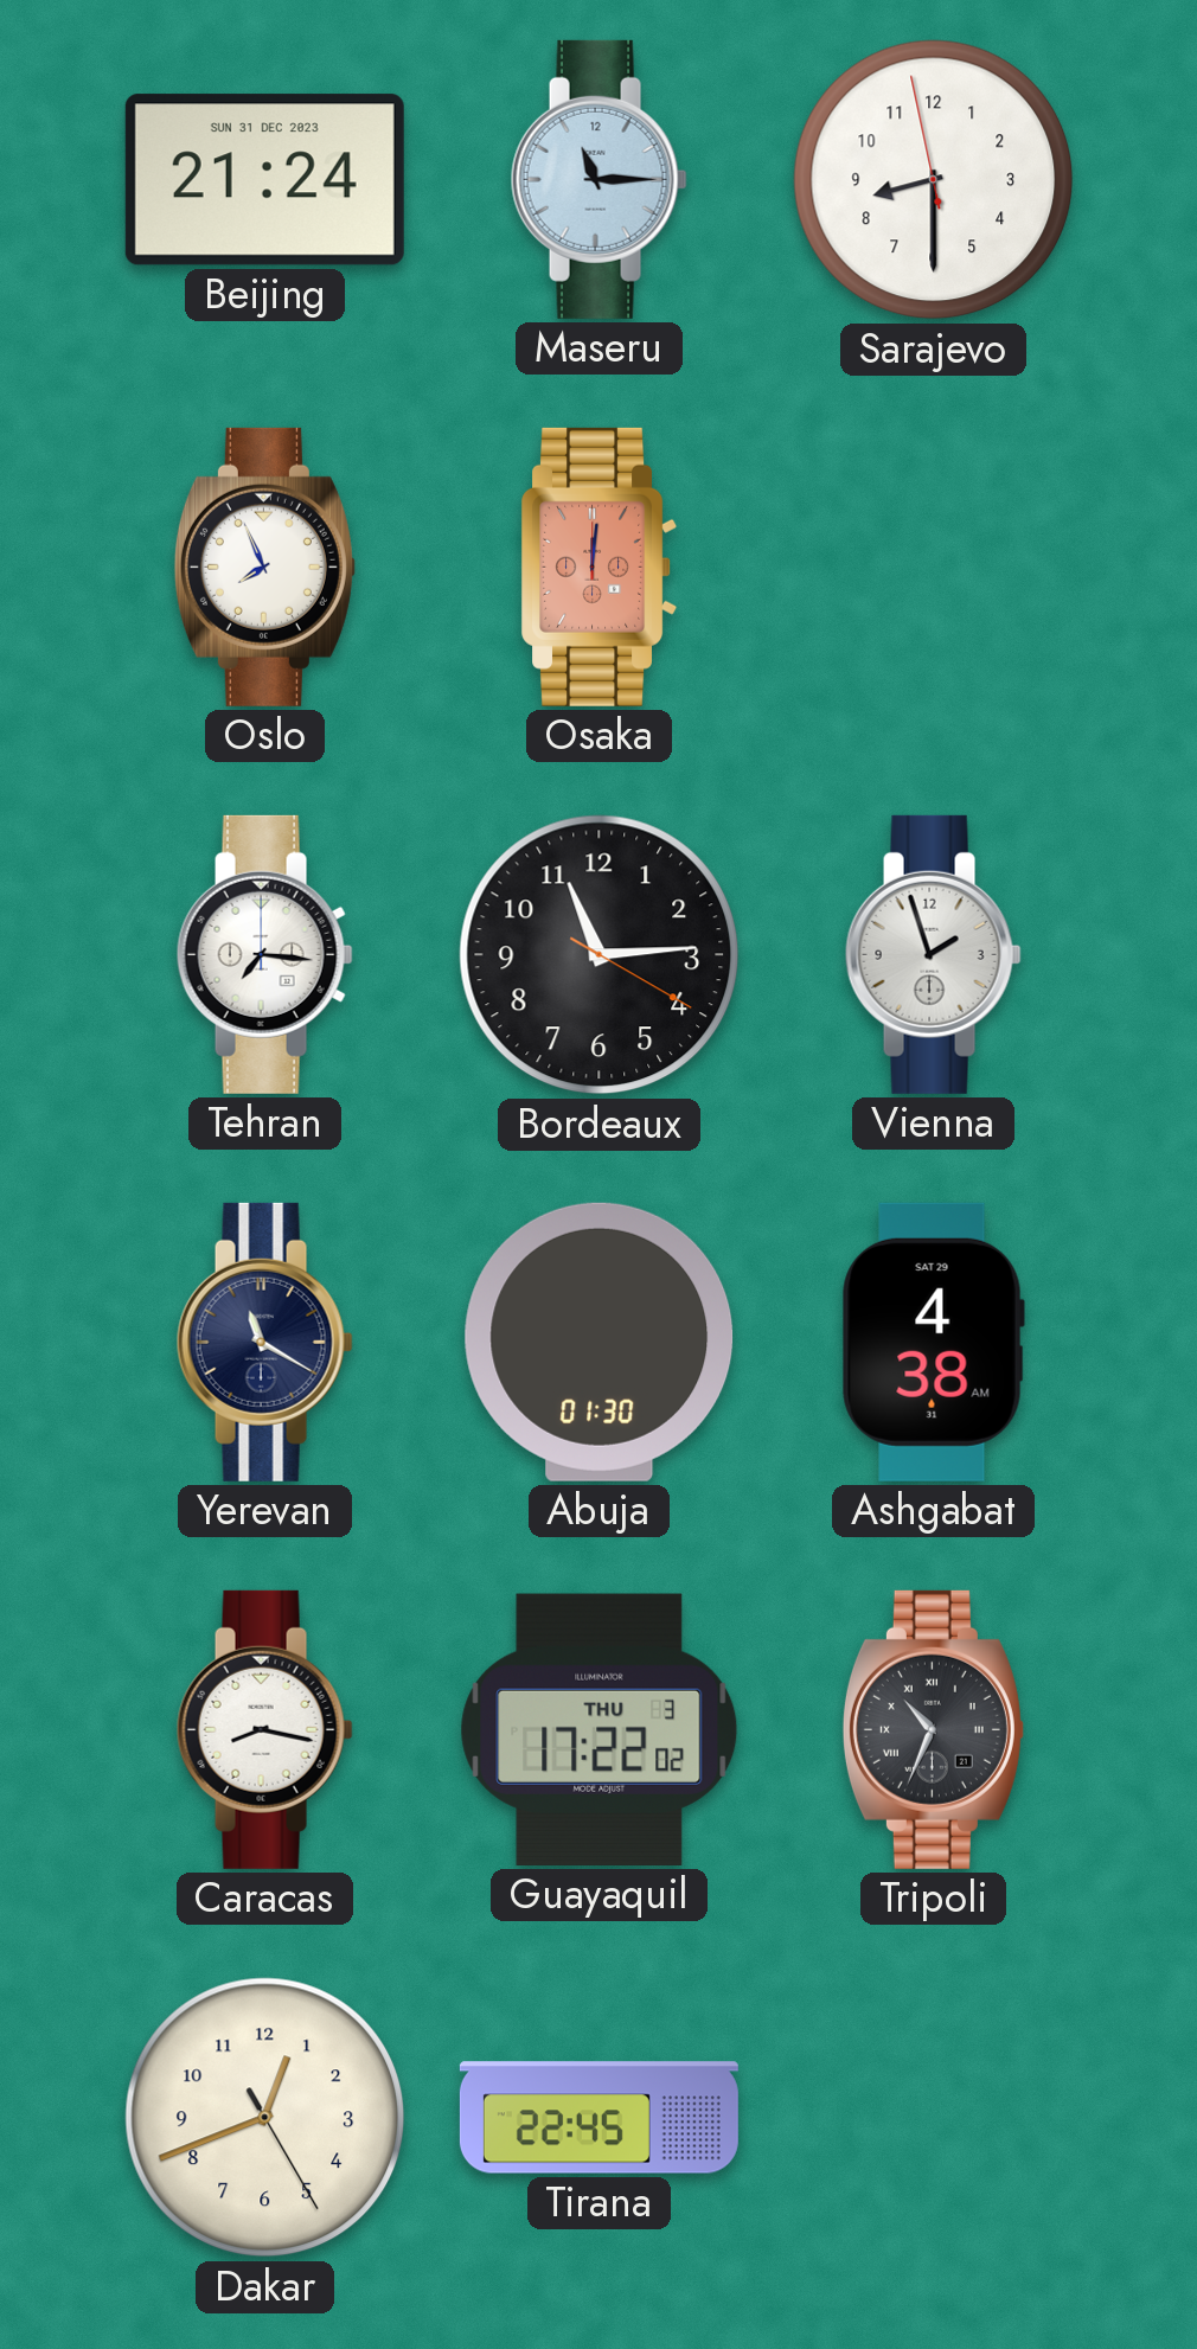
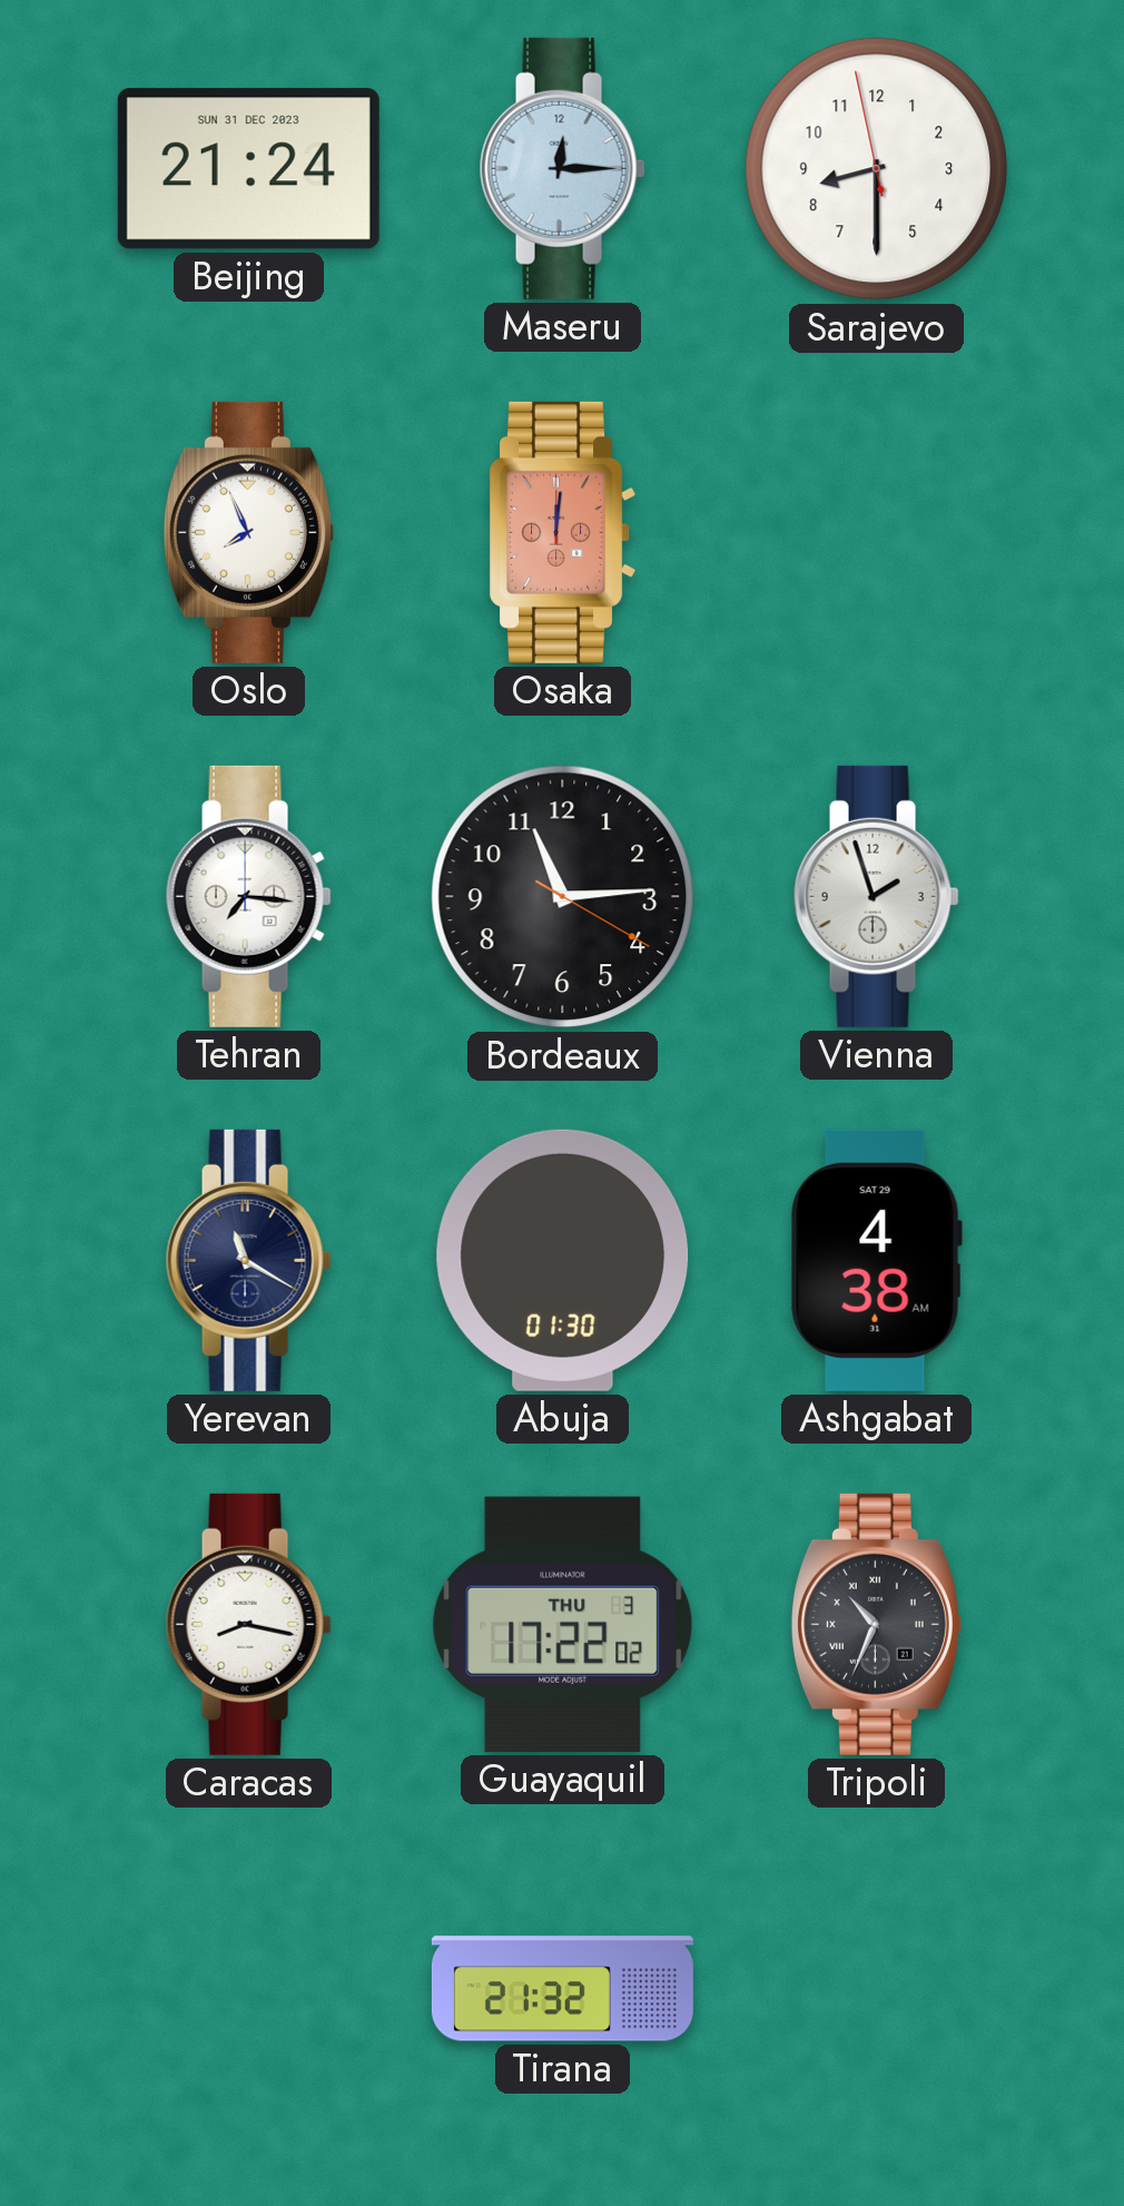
Maseru: 11:15 -> 12:15
Dakar: 12:41 -> none
Tirana: 22:45 -> 21:32
